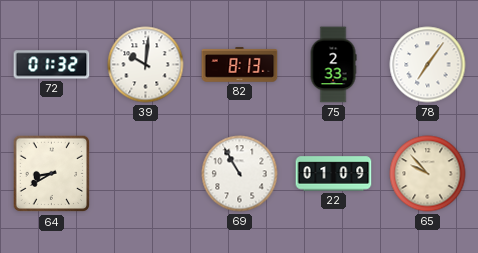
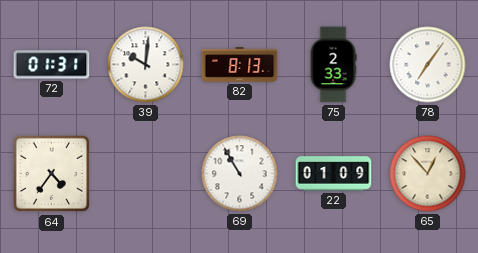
72: 01:32 -> 01:31
64: 8:40 -> 4:36
65: 9:53 -> 12:53
